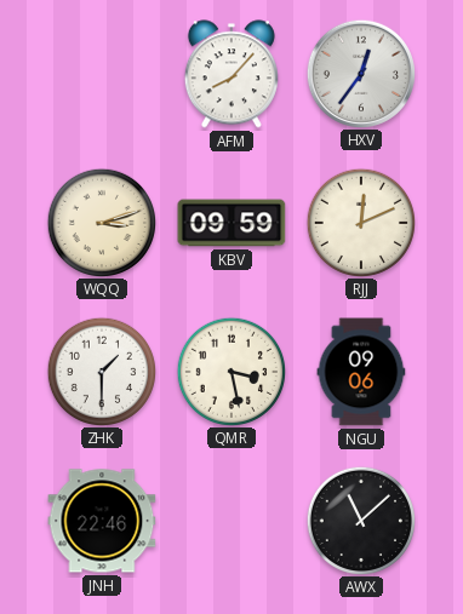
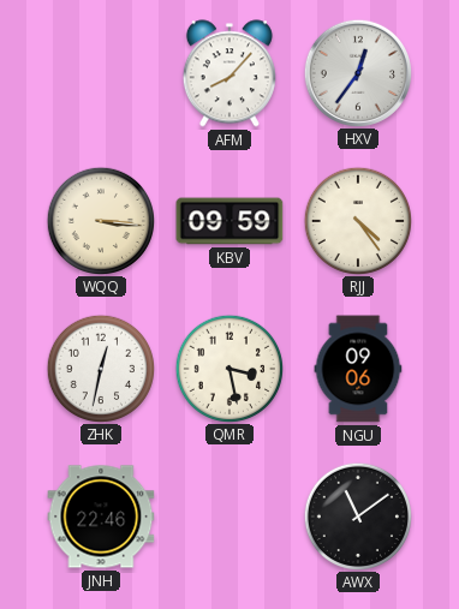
WQQ: 3:12 -> 3:16
RJJ: 12:11 -> 4:24
ZHK: 1:30 -> 12:32
AWX: 11:08 -> 11:09
